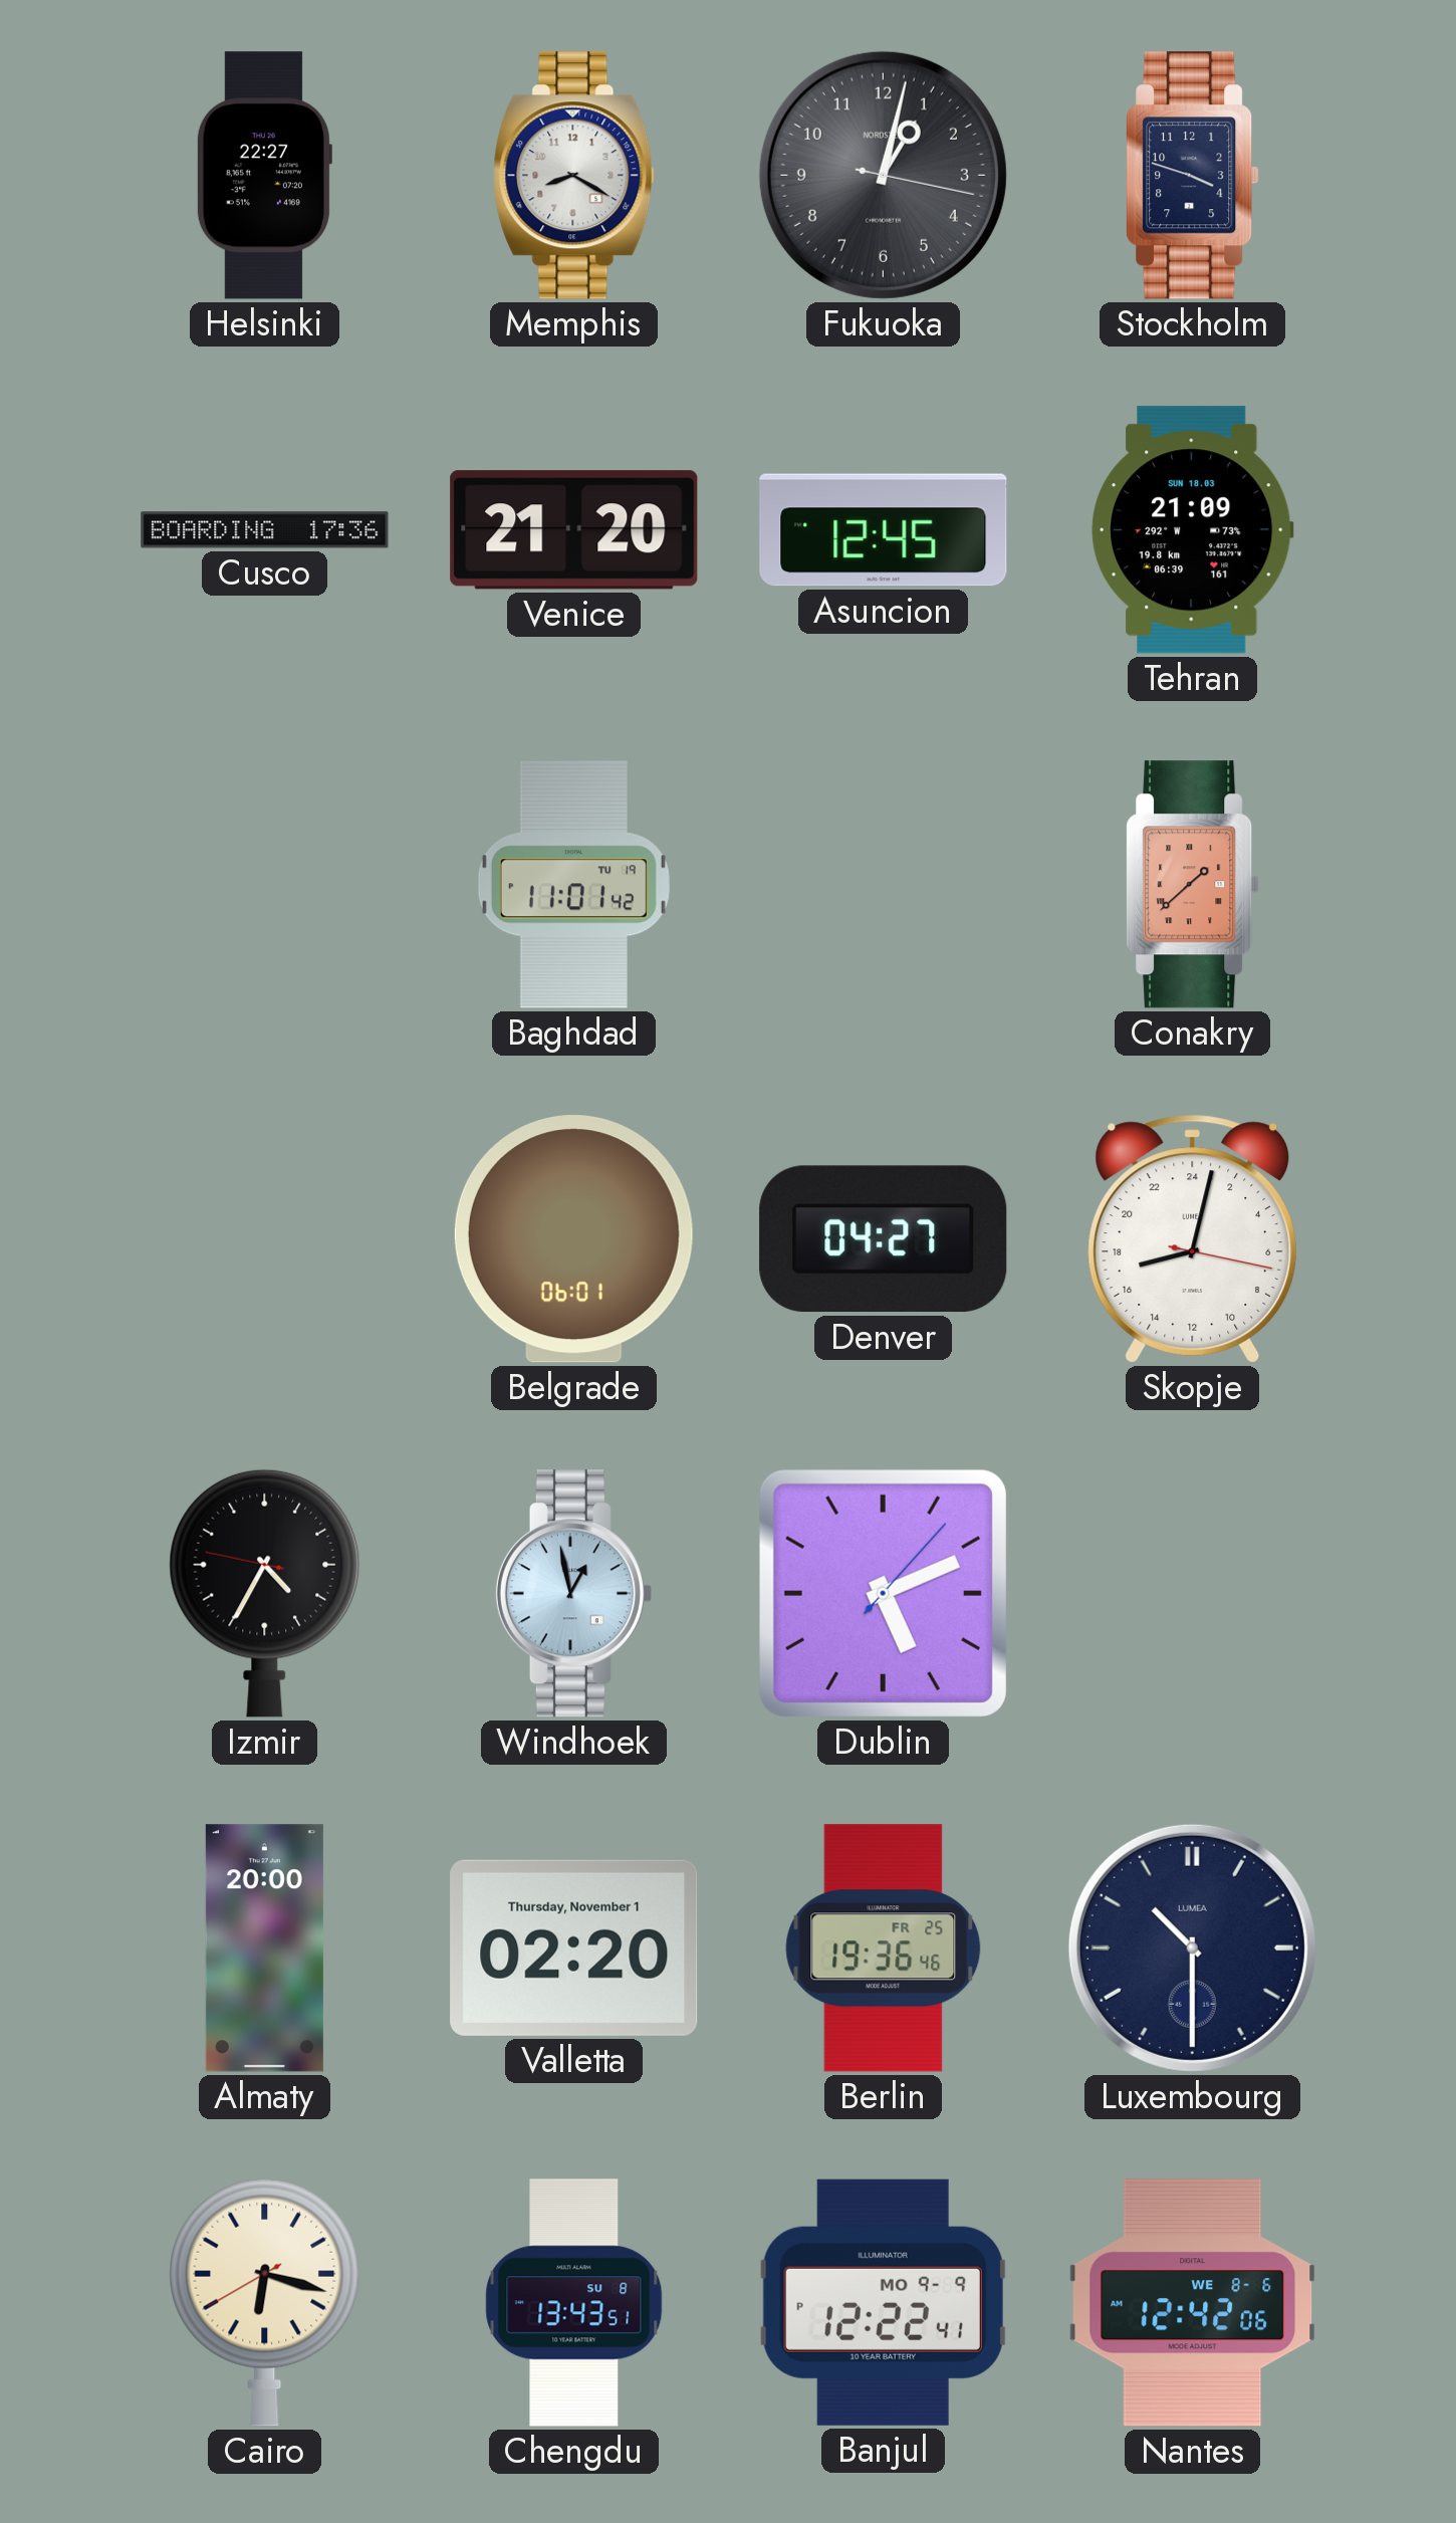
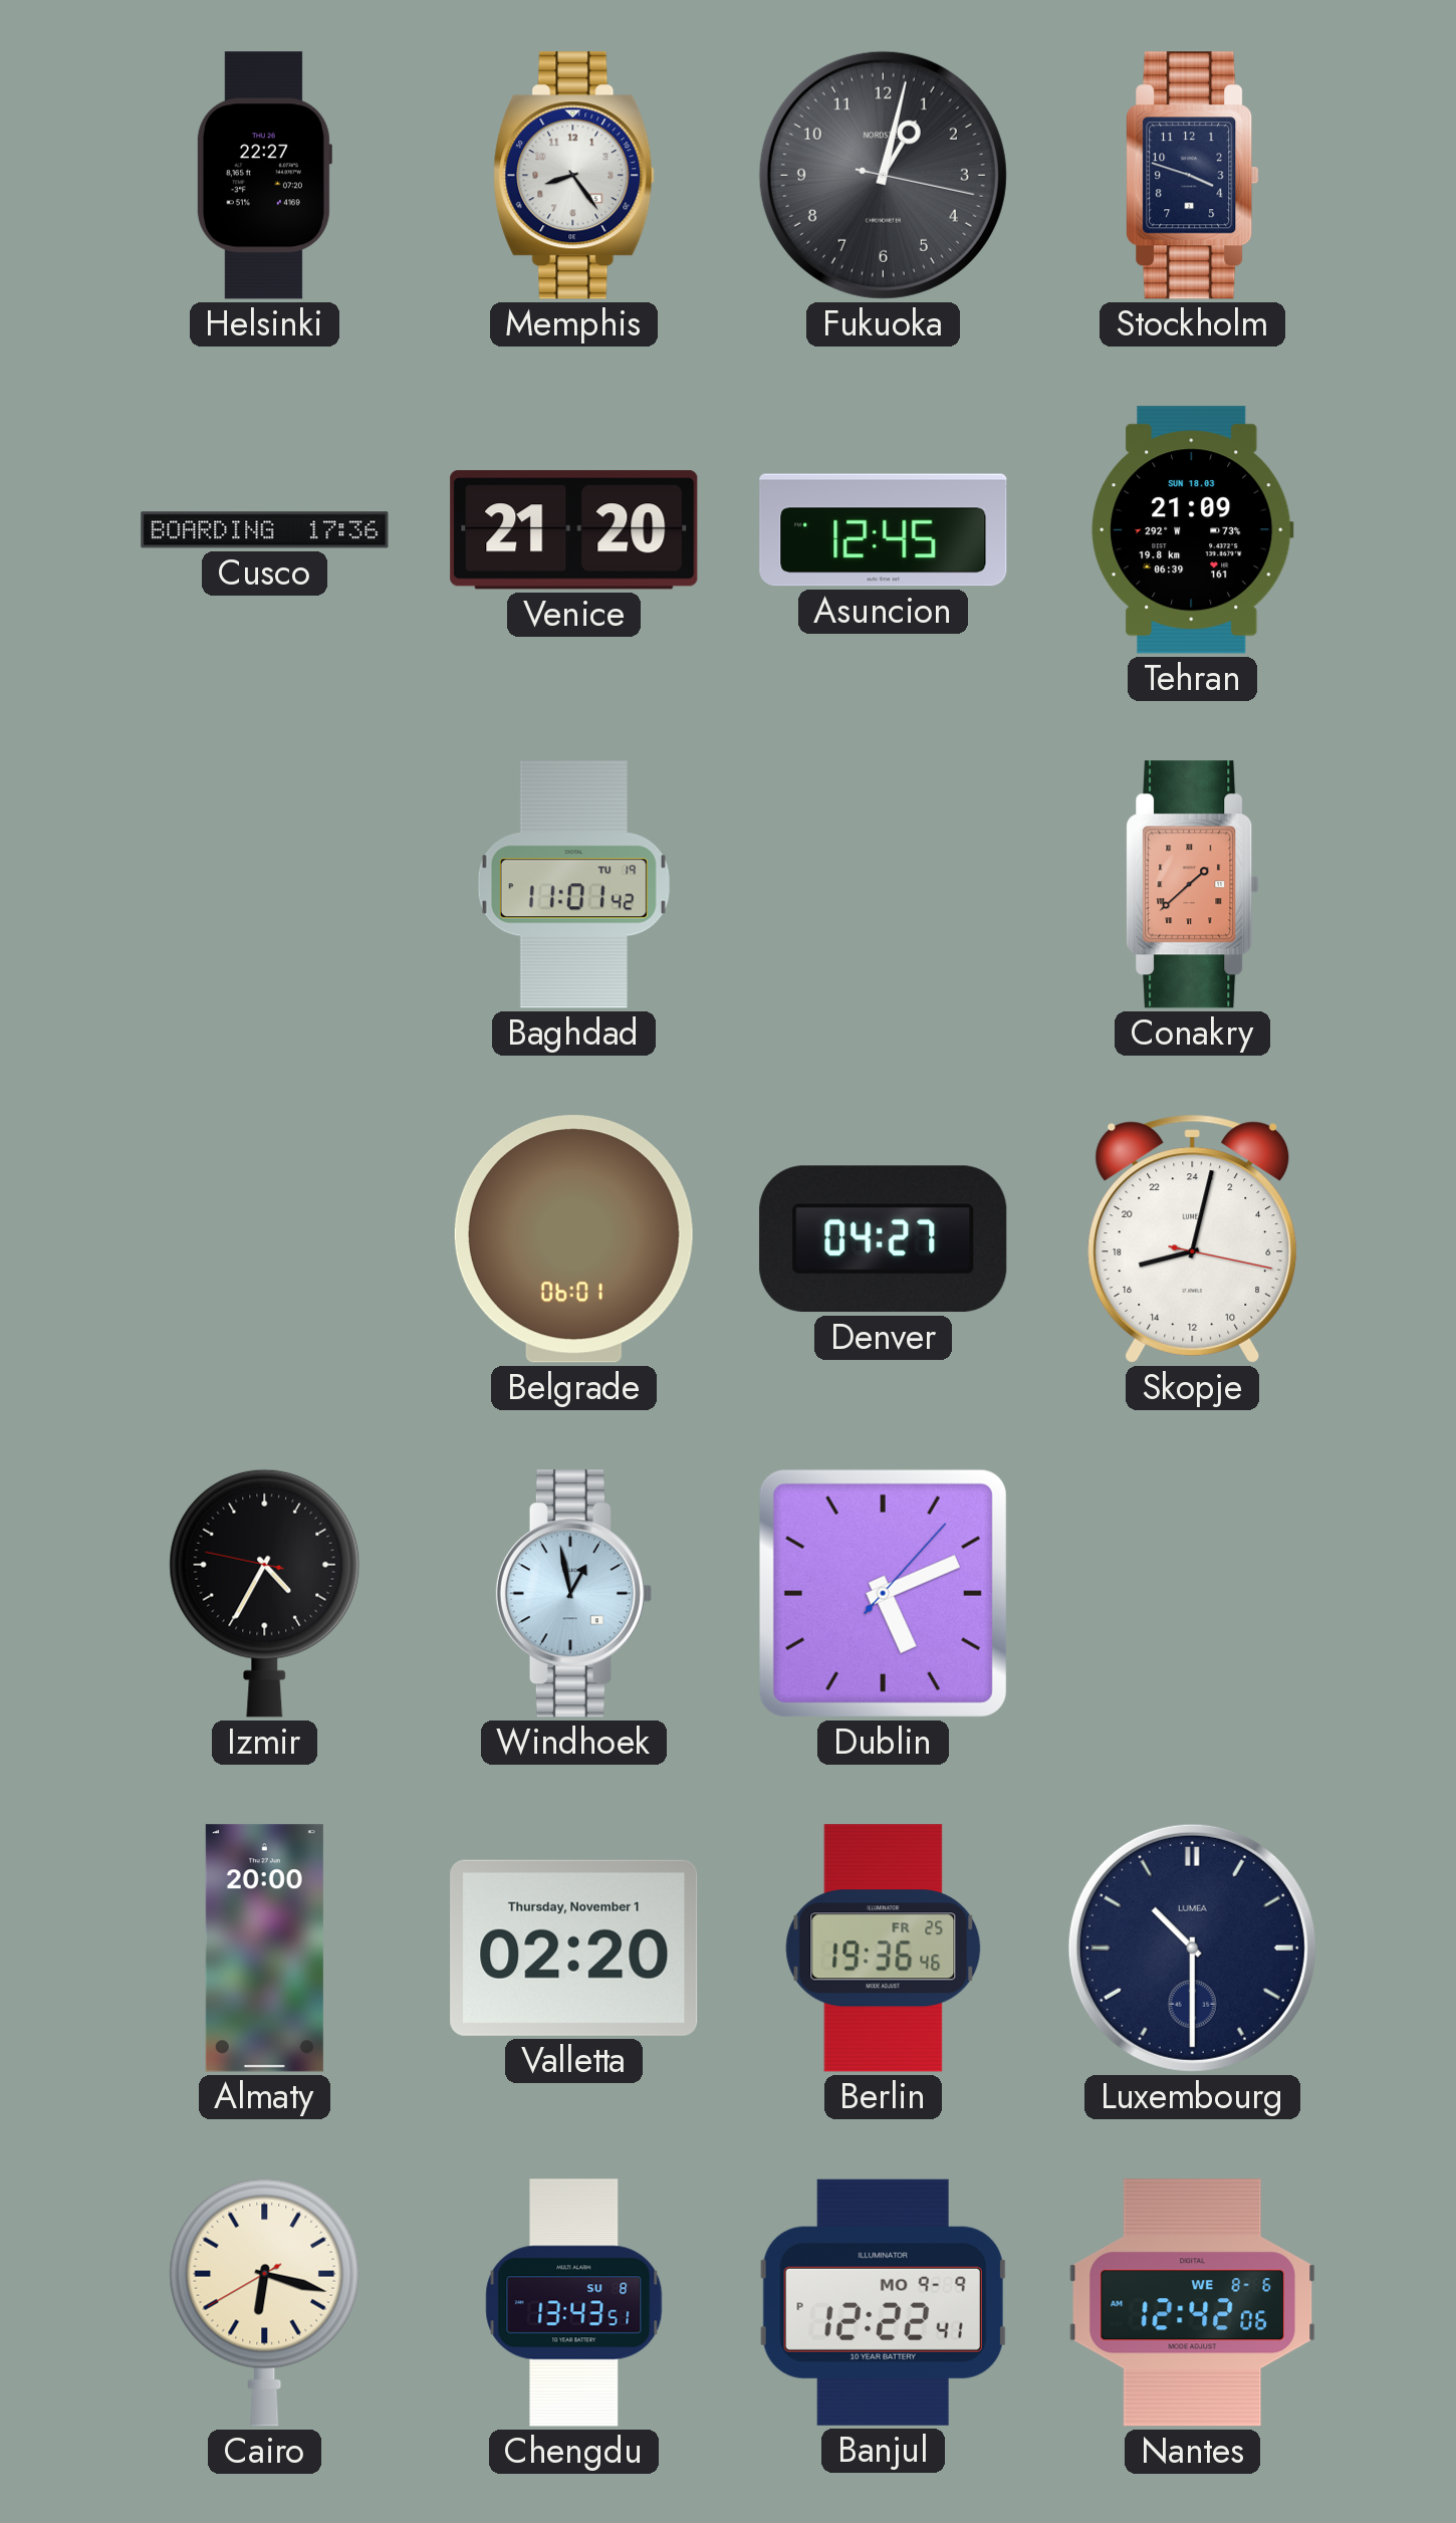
Memphis: 8:20 -> 8:24
